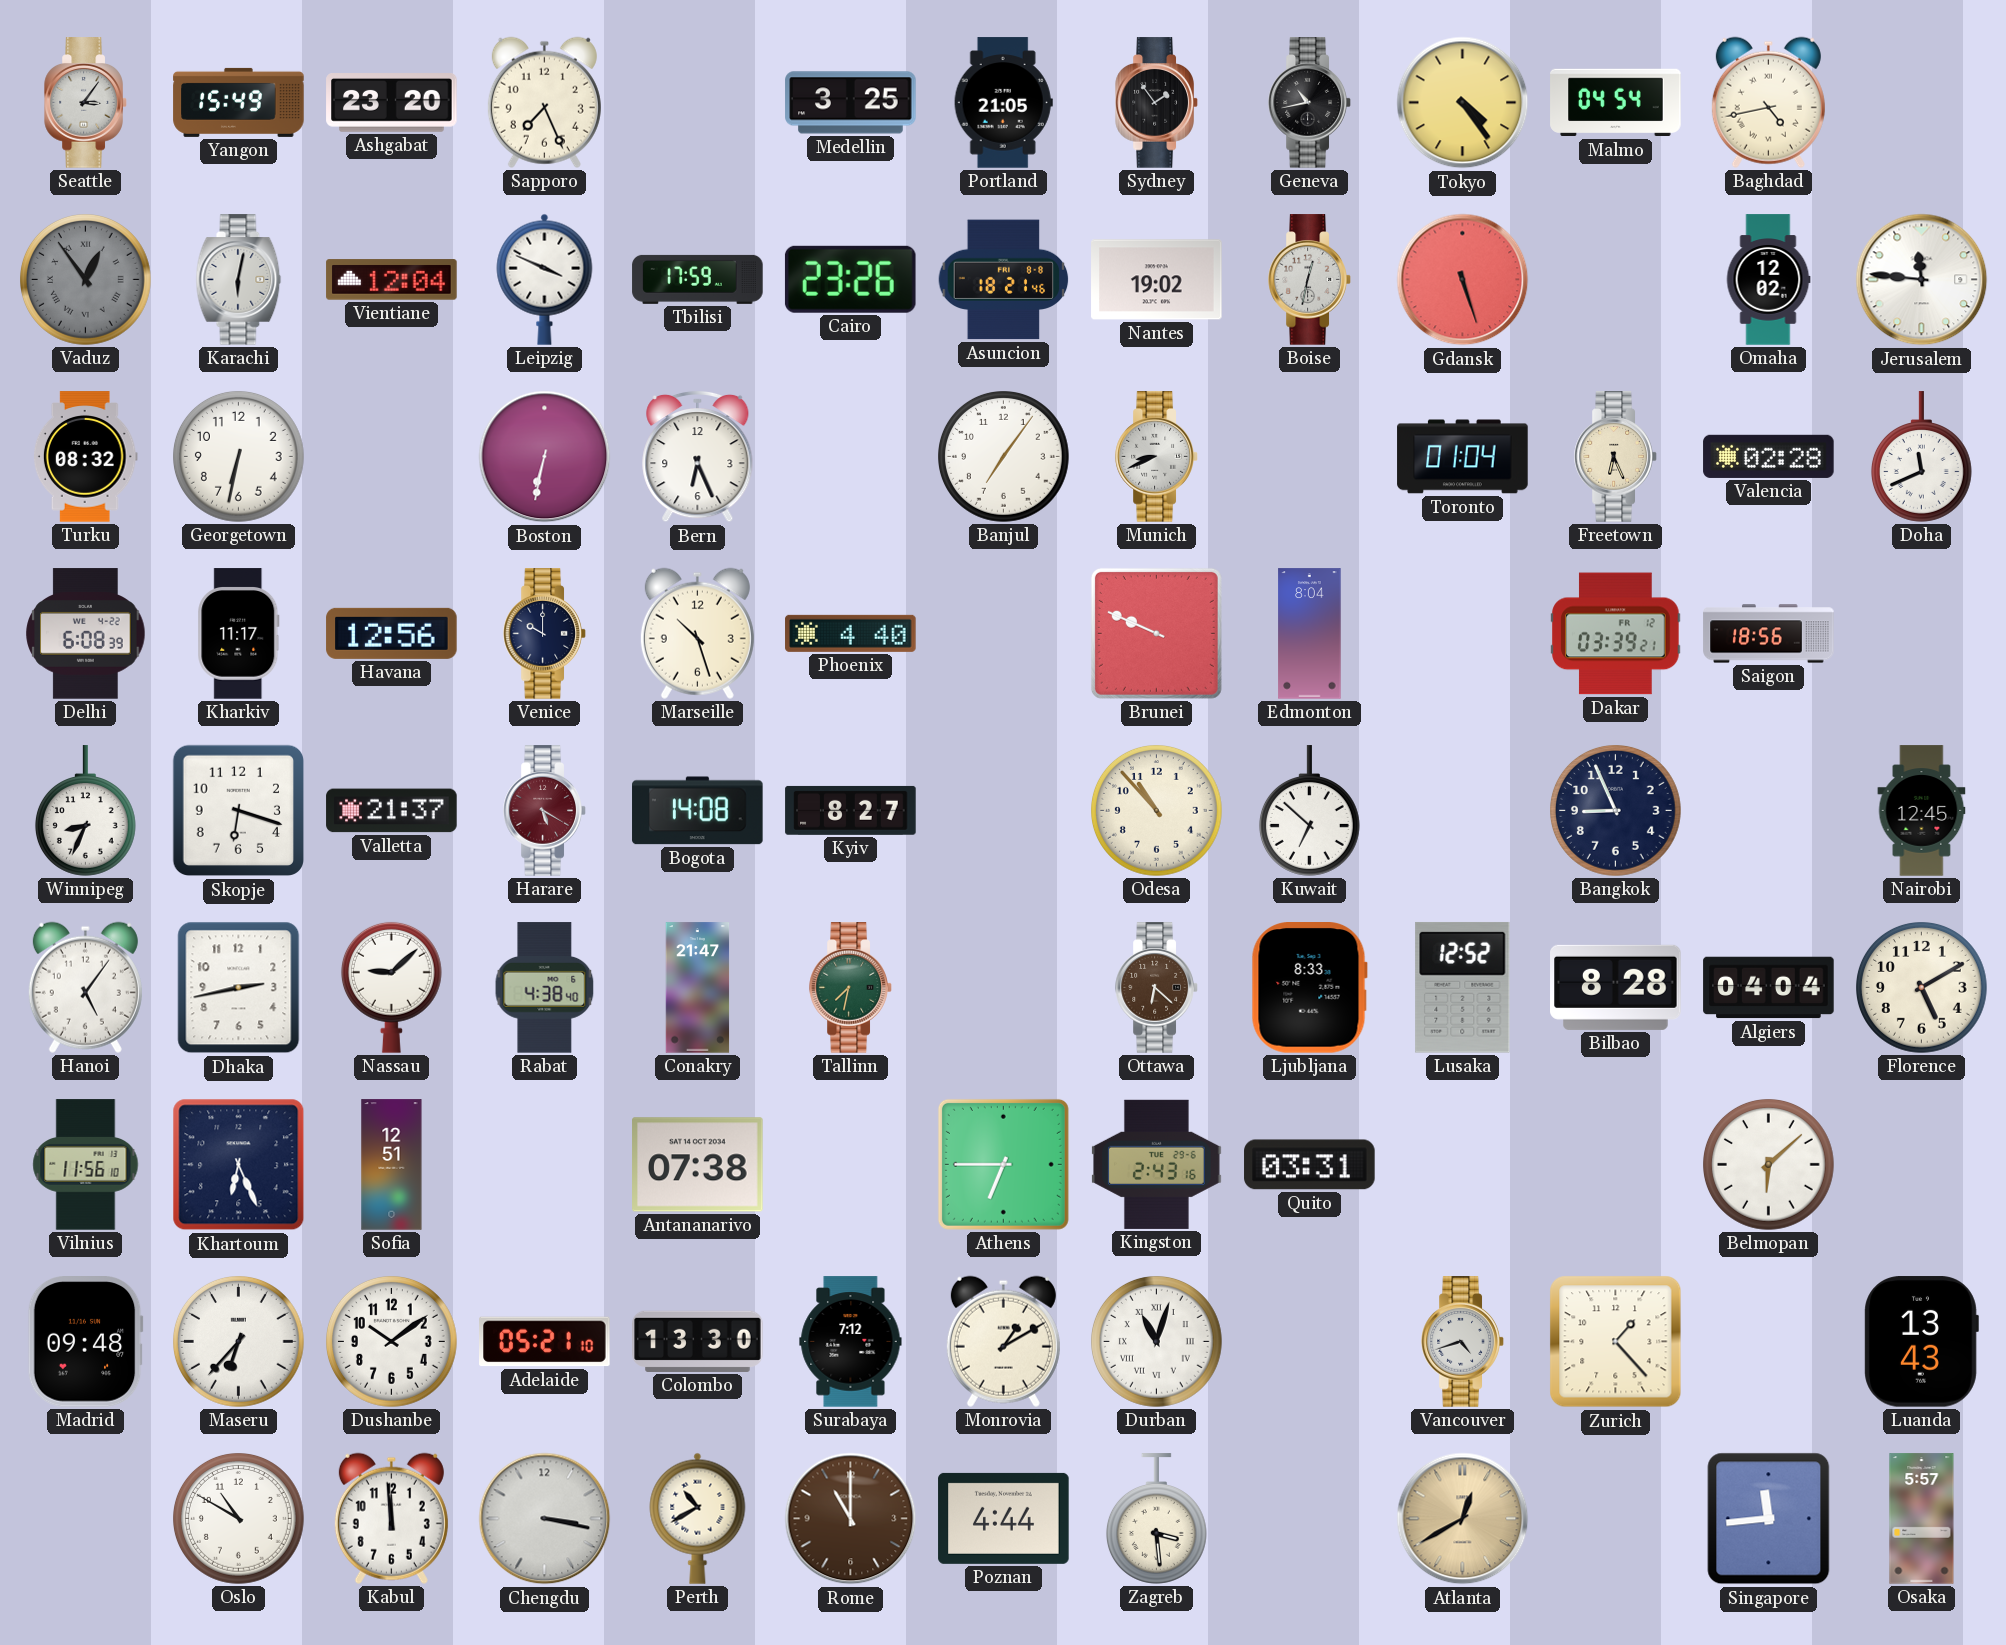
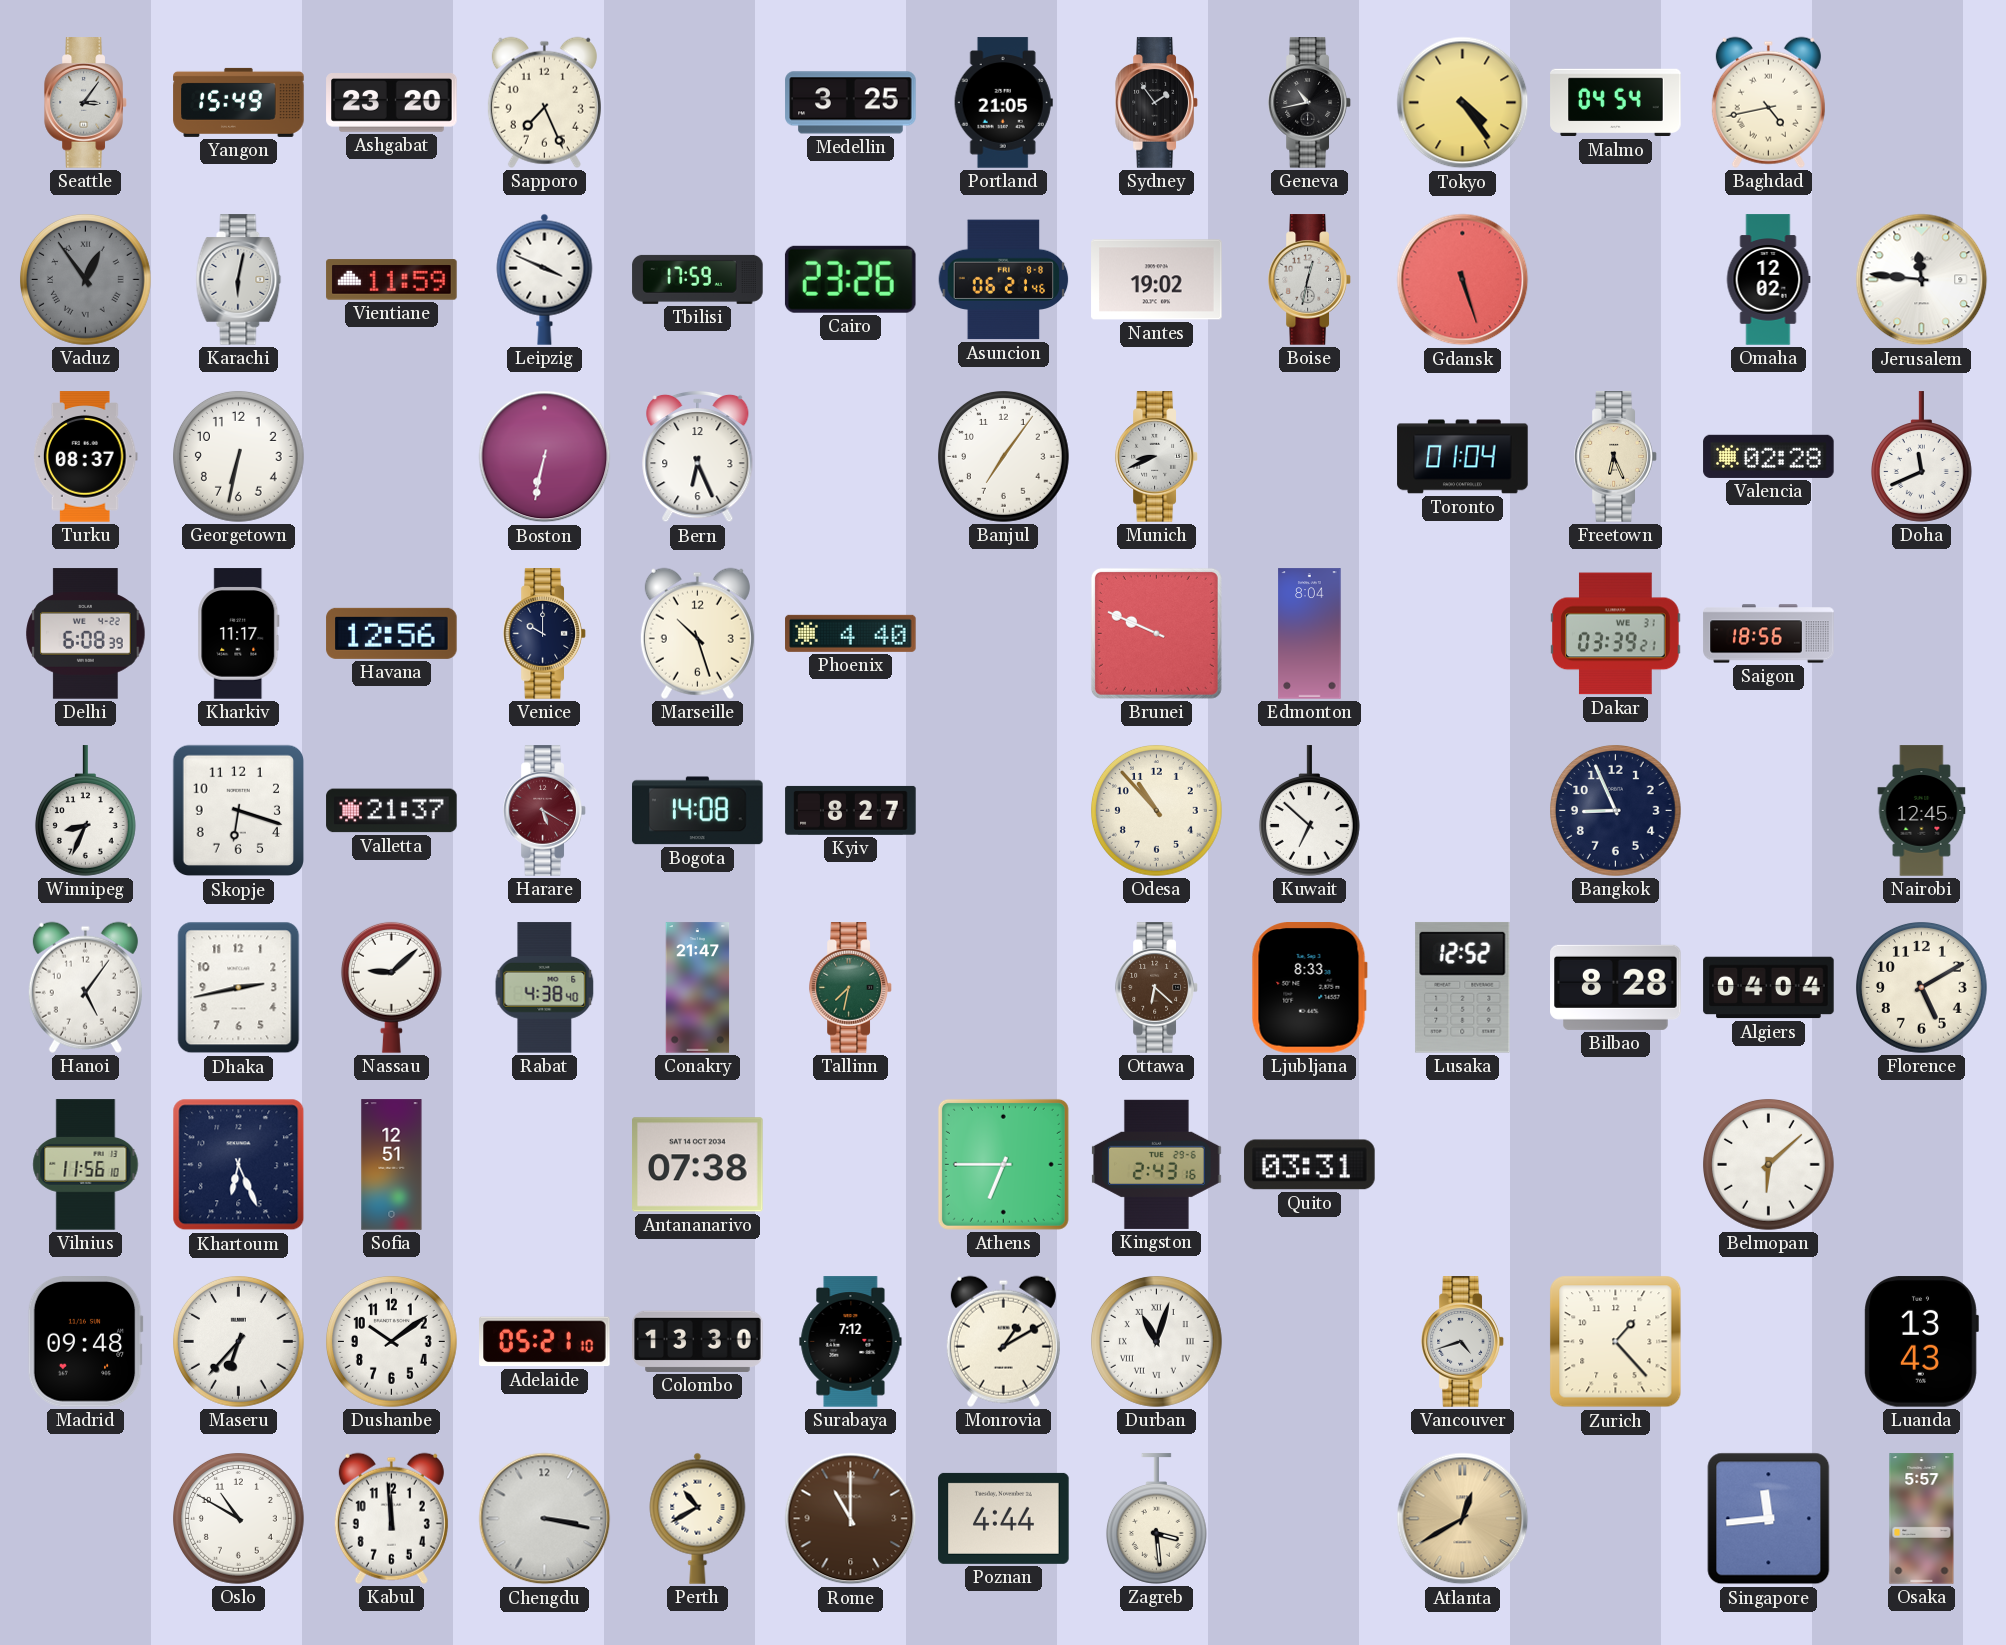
Vientiane: 12:04 -> 11:59
Asuncion: 18:21 -> 06:21
Turku: 08:32 -> 08:37
Dakar date: FR 12 -> WE 31
